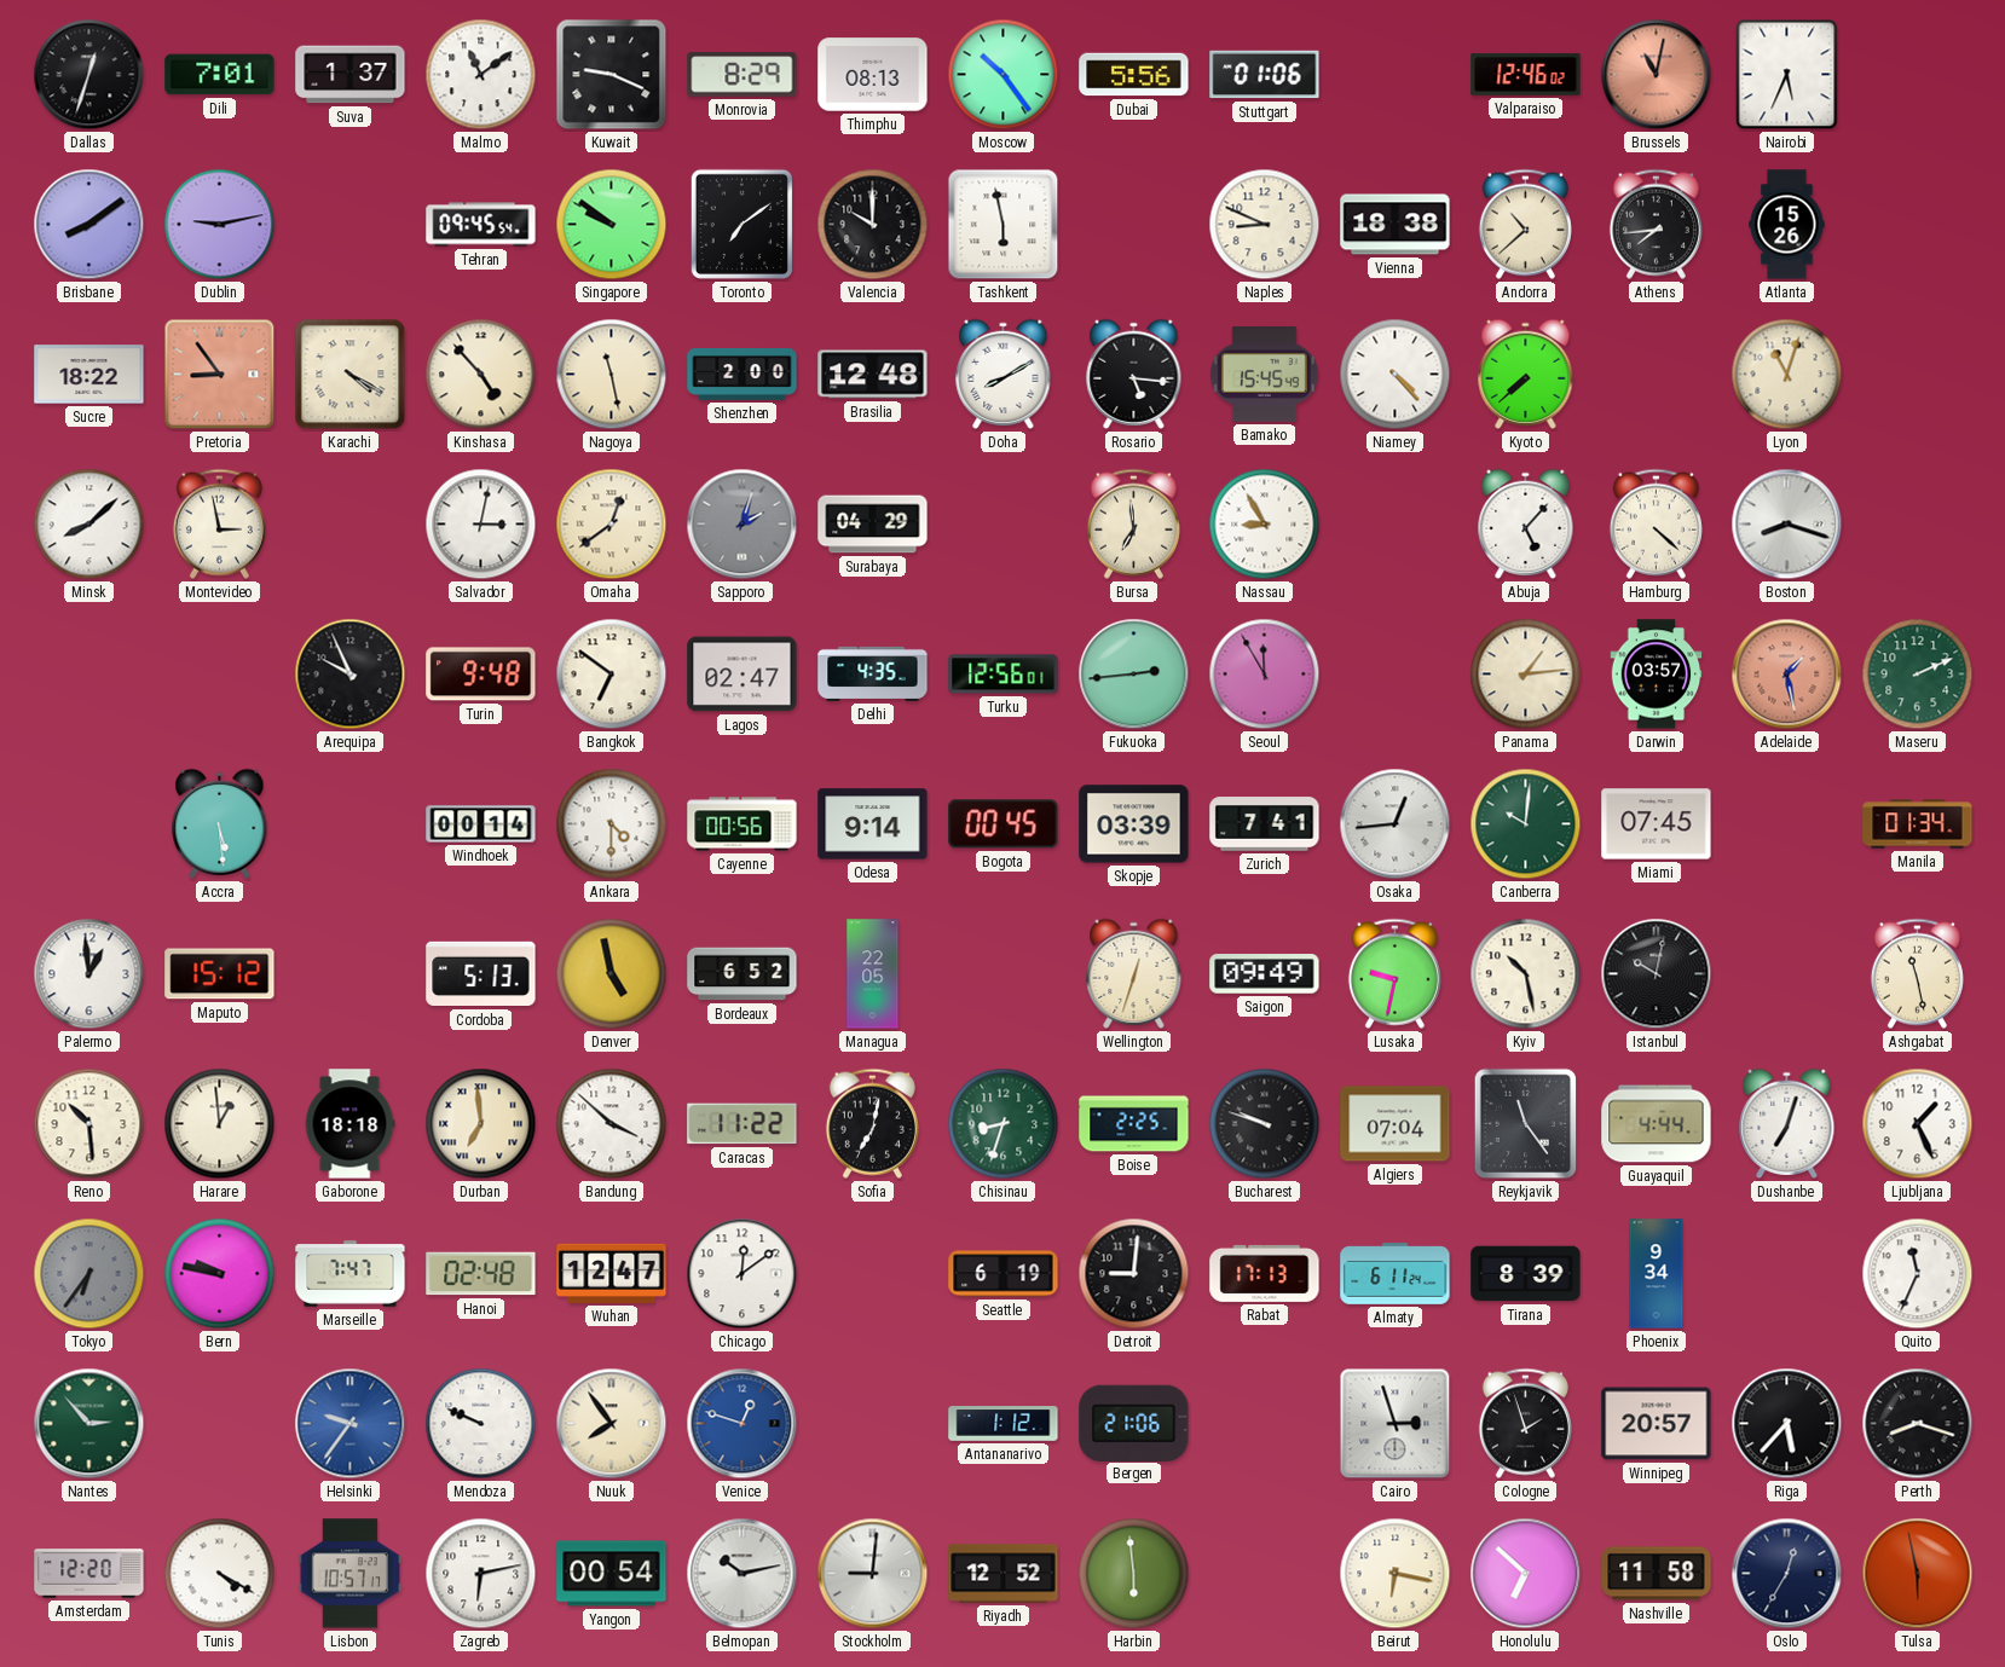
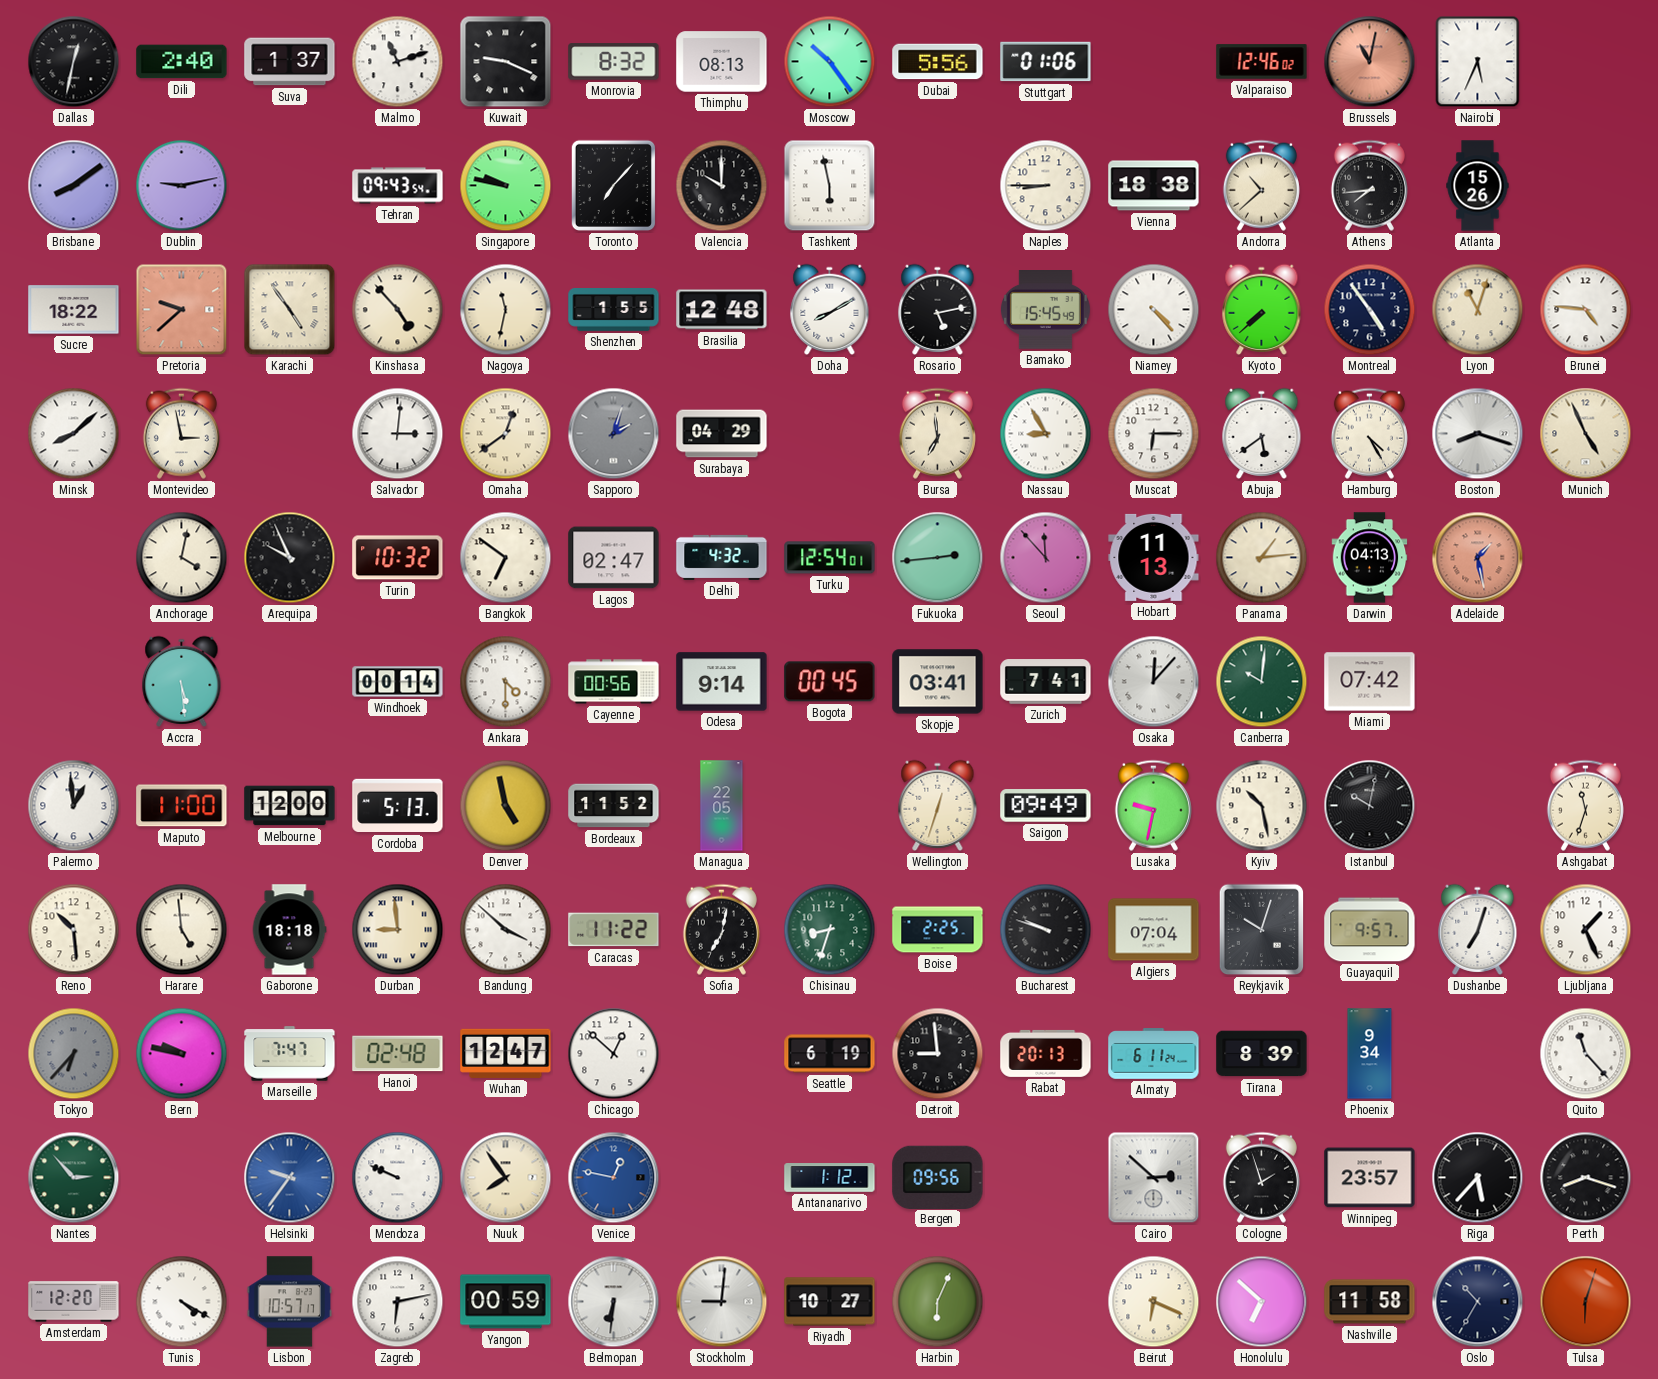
Dallas: 12:33 -> 12:32
Dili: 7:01 -> 2:40
Malmo: 11:09 -> 11:12
Monrovia: 8:29 -> 8:32
Tehran: 09:45 -> 09:43
Singapore: 9:51 -> 9:47
Toronto: 7:09 -> 7:07
Naples: 8:49 -> 8:45
Pretoria: 8:54 -> 9:38
Karachi: 4:20 -> 4:54
Nagoya: 11:28 -> 11:32
Shenzhen: 2:00 -> 1:55
Rosario: 5:16 -> 5:13
Montreal: none -> 4:54
Brunei: none -> 4:46
Salvador: 3:02 -> 3:01
Muscat: none -> 6:15
Abuja: 5:07 -> 5:39
Hamburg: 4:22 -> 4:25
Munich: none -> 4:56
Anchorage: none -> 4:02
Turin: 9:48 -> 10:32
Delhi: 4:35 -> 4:32
Turku: 12:56 -> 12:54
Seoul: 11:55 -> 11:53
Hobart: none -> 11:13
Darwin: 03:57 -> 04:13
Maseru: 2:11 -> none
Skopje: 03:39 -> 03:41
Osaka: 12:44 -> 12:07
Miami: 07:45 -> 07:42
Manila: 01:34 -> none
Maputo: 15:12 -> 11:00
Melbourne: none -> 12:00
Bordeaux: 6:52 -> 11:52
Ashgabat: 11:28 -> 11:33
Harare: 12:59 -> 4:59
Durban: 6:59 -> 8:59
Reykjavik: 11:24 -> 10:03
Guayaquil: 4:44 -> 9:57
Tokyo: 6:36 -> 6:37
Chicago: 12:09 -> 12:52
Detroit: 9:01 -> 8:59
Rabat: 17:13 -> 20:13
Quito: 11:34 -> 11:23
Venice: 12:48 -> 12:47
Bergen: 21:06 -> 09:56
Cairo: 2:57 -> 2:52
Winnipeg: 20:57 -> 23:57
Yangon: 00:54 -> 00:59
Belmopan: 10:13 -> 6:31
Riyadh: 12:52 -> 10:27
Harbin: 5:59 -> 6:04
Beirut: 6:17 -> 6:19
Oslo: 12:35 -> 10:35
Tulsa: 5:58 -> 6:03
